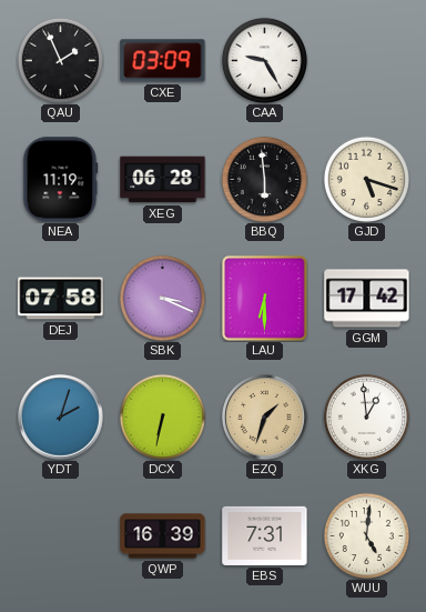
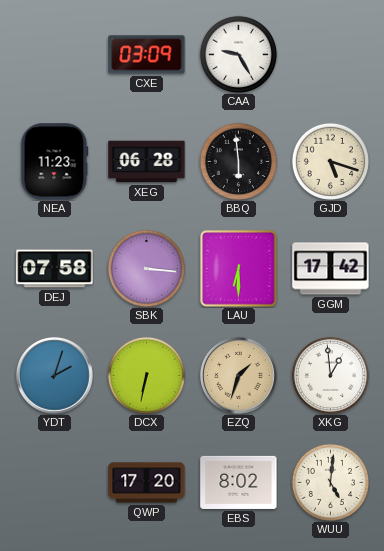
QAU: 1:56 -> none
NEA: 11:19 -> 11:23
SBK: 3:19 -> 3:16
QWP: 16:39 -> 17:20
EBS: 7:31 -> 8:02
